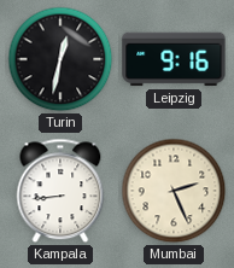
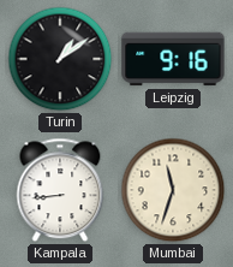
Turin: 12:32 -> 1:09
Mumbai: 2:26 -> 11:33
